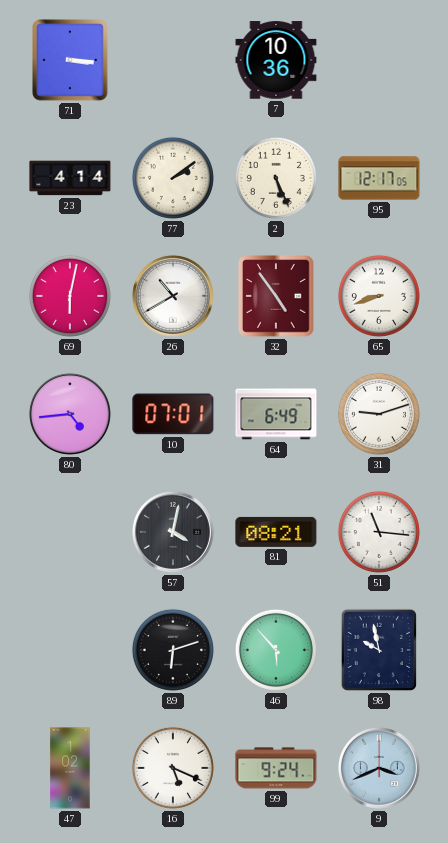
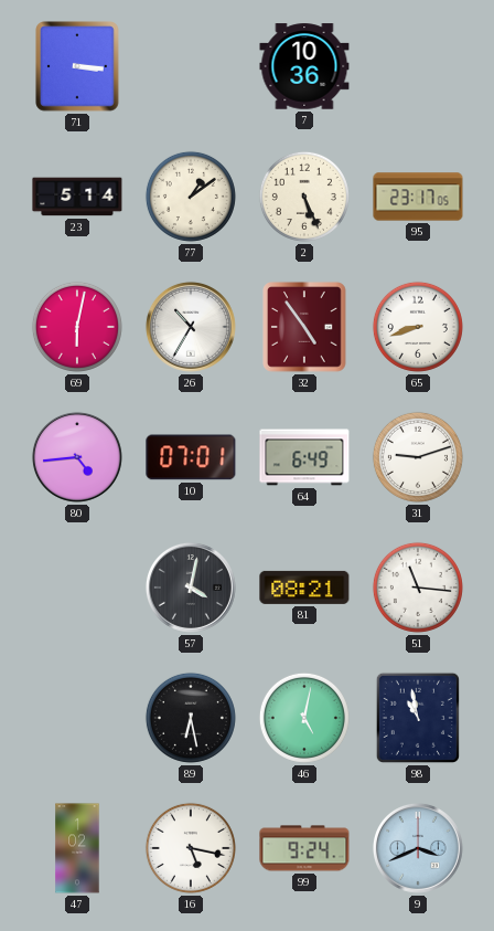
23: 4:14 -> 5:14
77: 2:09 -> 1:09
95: 12:17 -> 23:17
26: 10:40 -> 10:35
89: 6:12 -> 6:28
46: 5:53 -> 5:02
98: 9:58 -> 10:58
16: 5:19 -> 5:17
